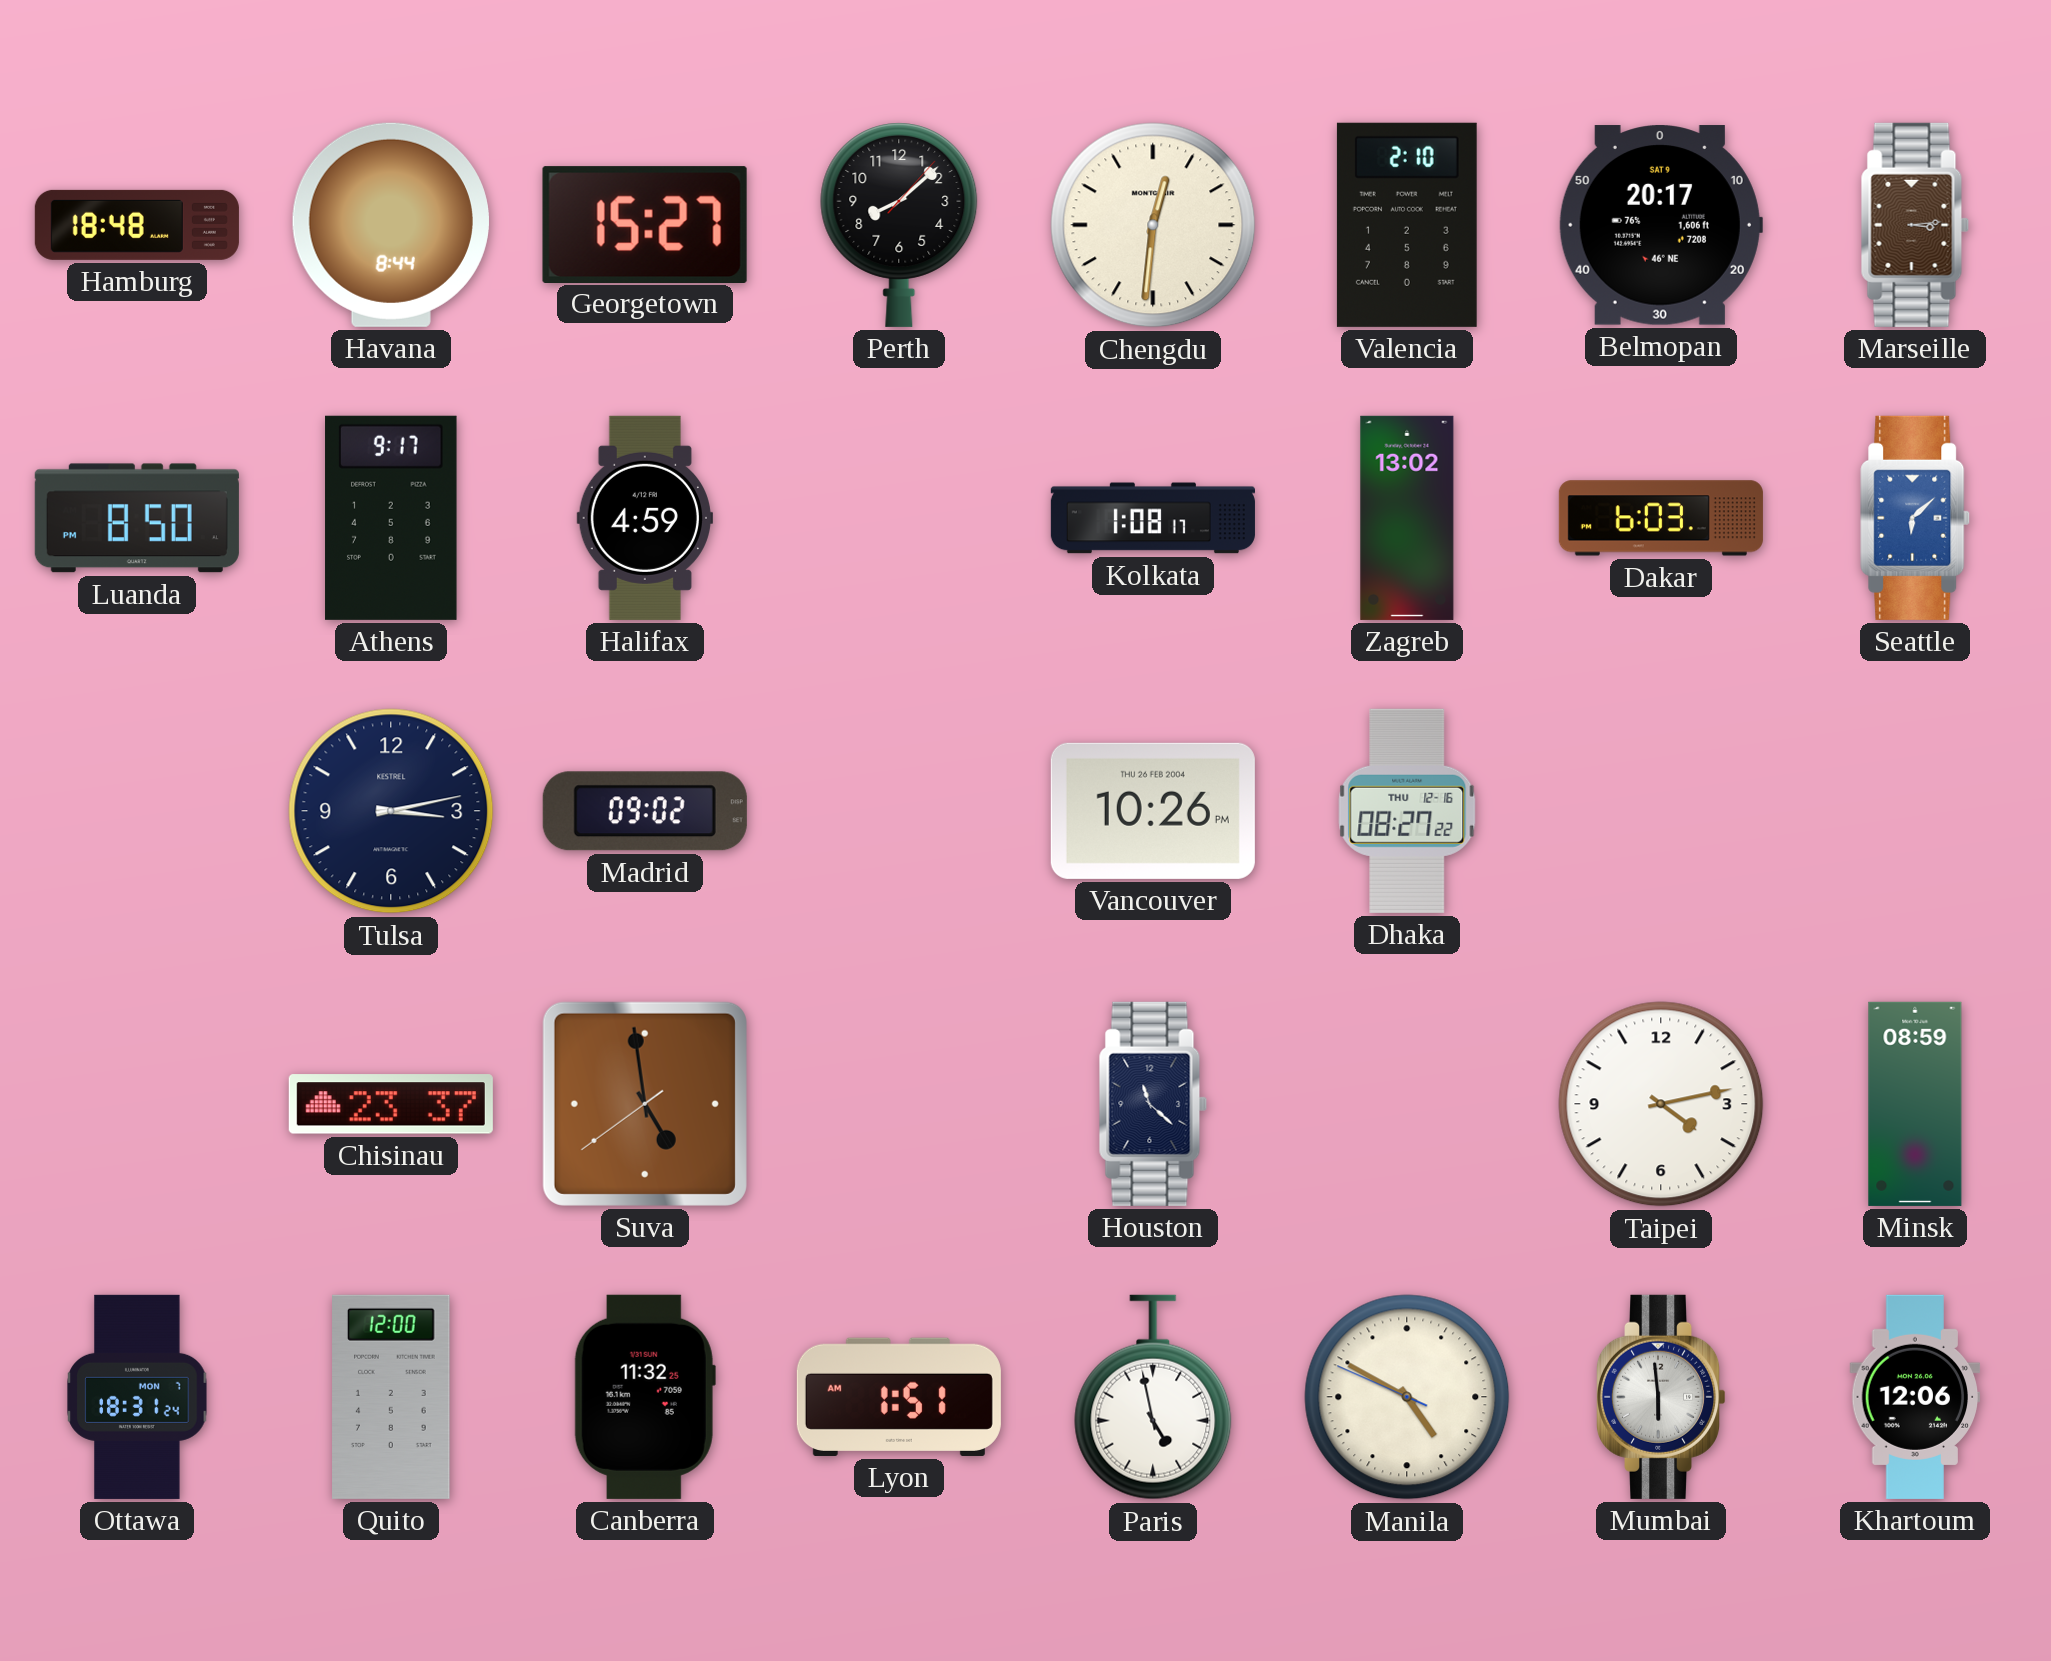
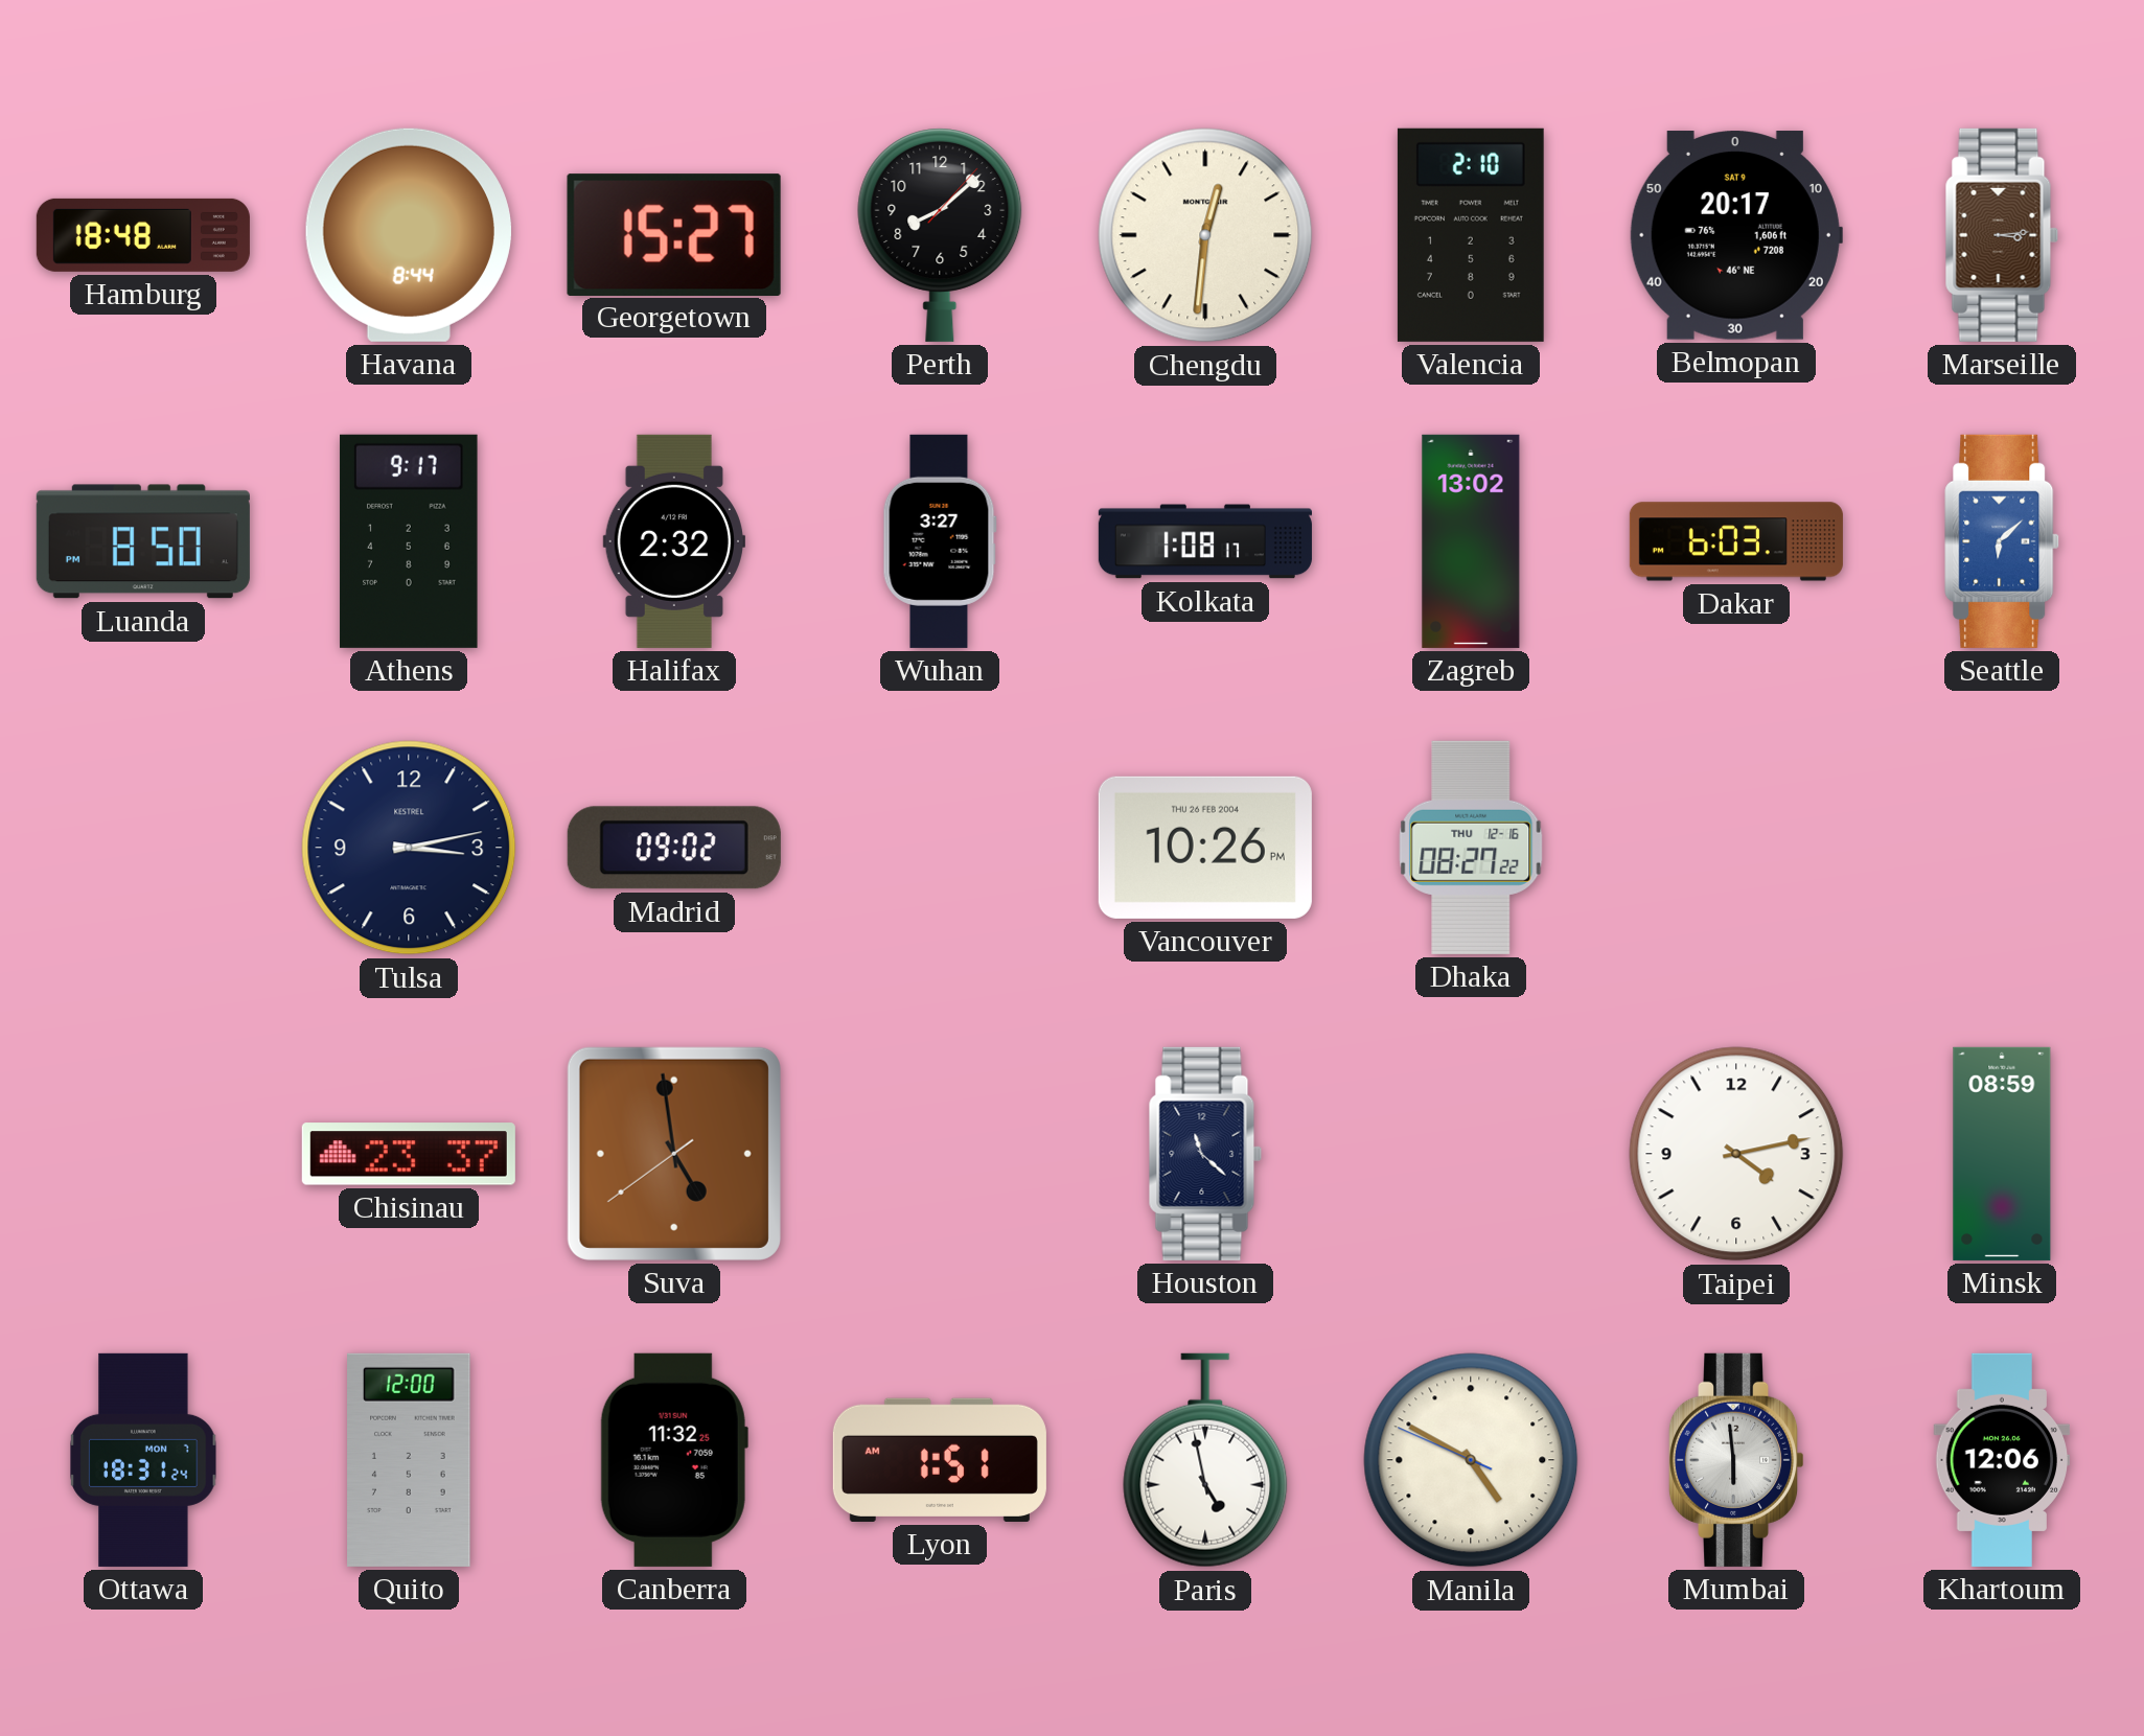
Halifax: 4:59 -> 2:32
Wuhan: none -> 3:27
